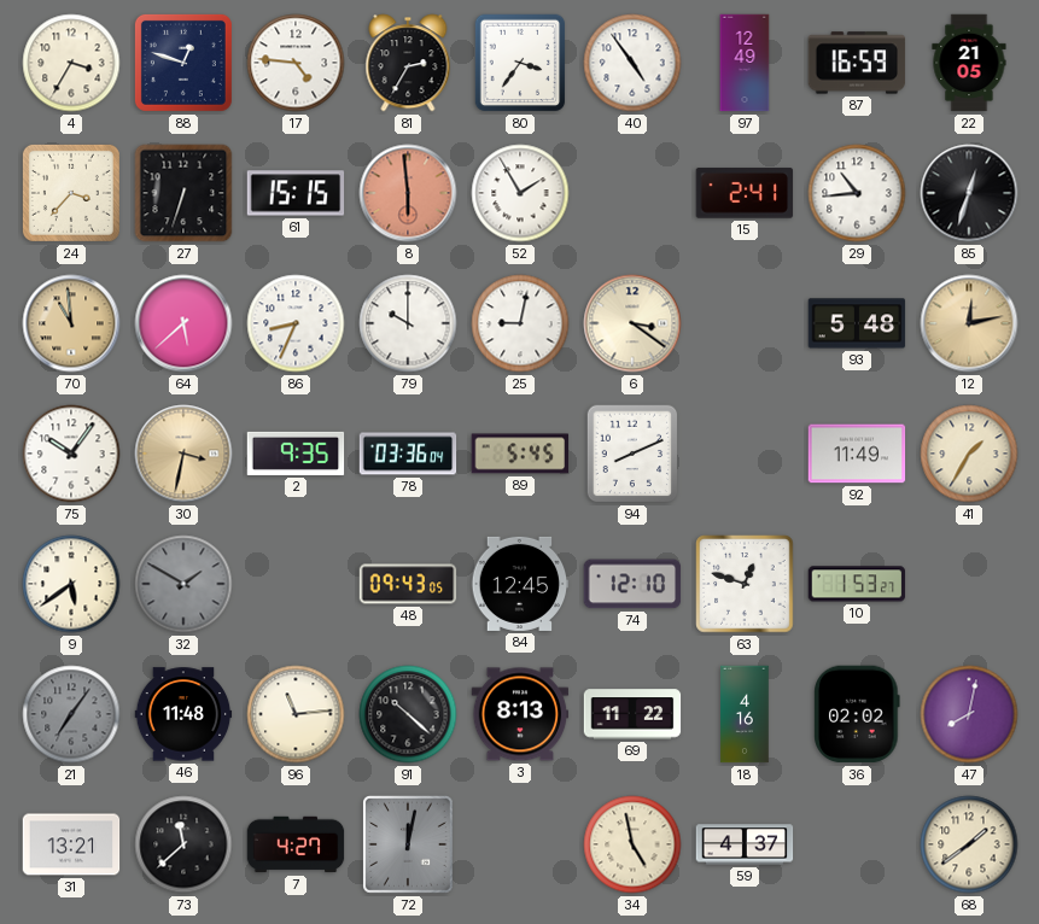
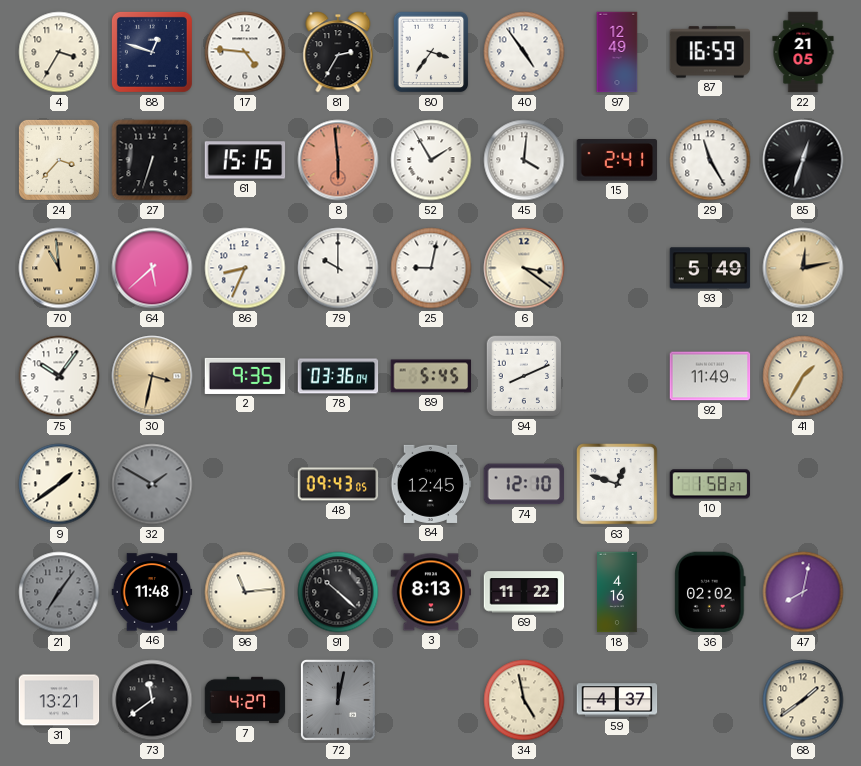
45: none -> 4:01
29: 10:44 -> 11:25
93: 5:48 -> 5:49
9: 5:39 -> 1:39
10: 1:53 -> 1:58
73: 11:38 -> 11:39
